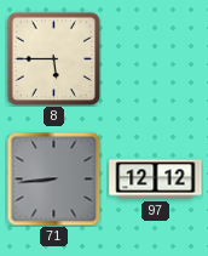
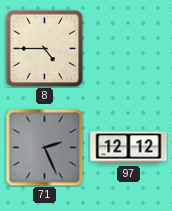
8: 5:45 -> 4:45
71: 8:44 -> 2:26
